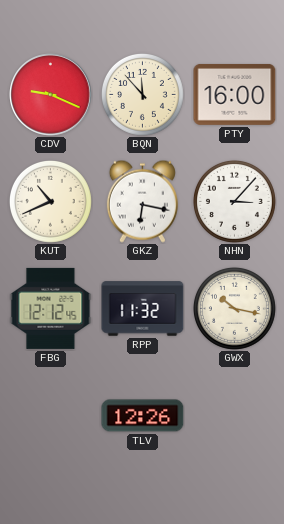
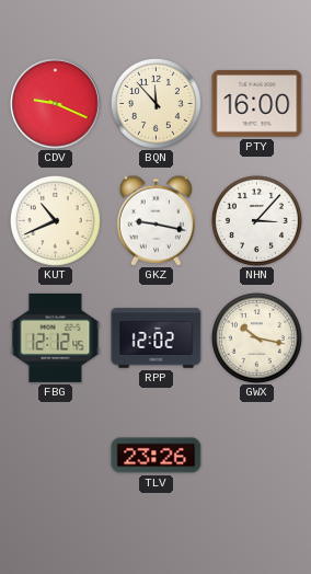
GKZ: 6:17 -> 9:17
RPP: 11:32 -> 12:02
TLV: 12:26 -> 23:26
